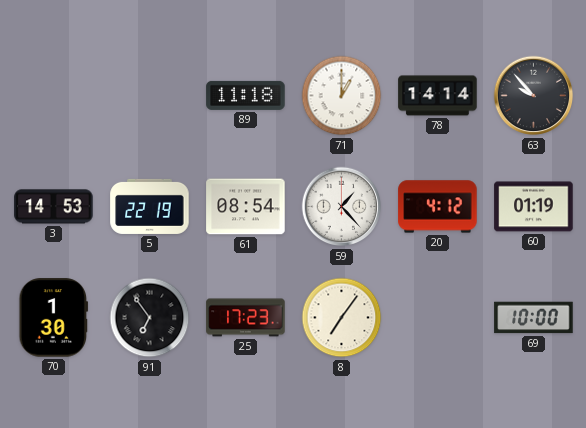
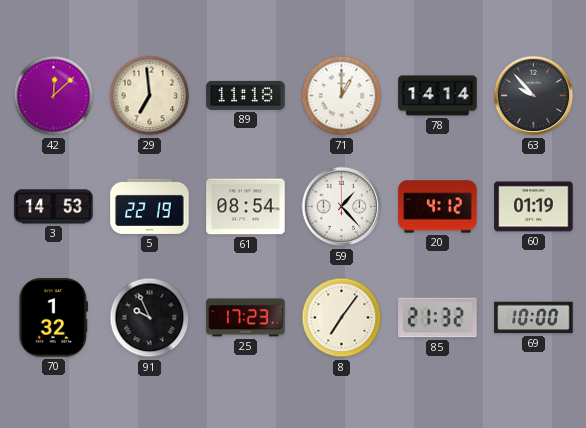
42: none -> 12:08
29: none -> 6:59
70: 1:30 -> 1:32
91: 6:54 -> 9:56
85: none -> 21:32
